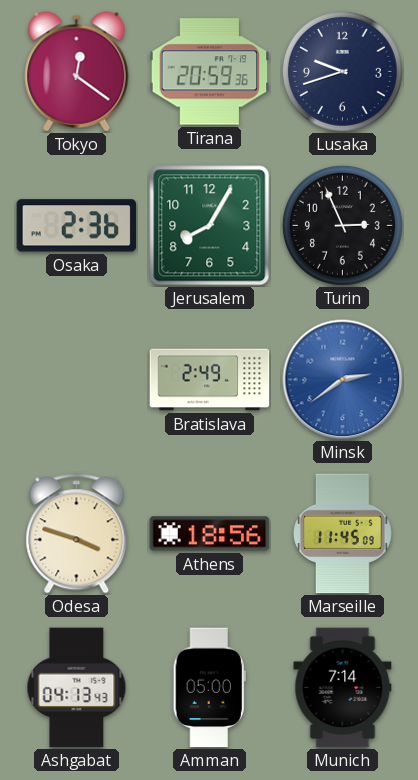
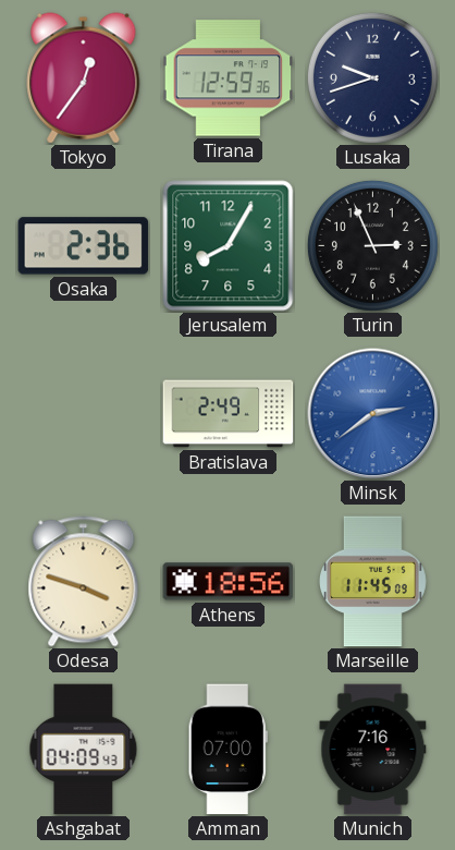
Tokyo: 12:21 -> 12:36
Tirana: 20:59 -> 12:59
Ashgabat: 04:13 -> 04:09
Amman: 05:00 -> 07:00
Munich: 7:14 -> 7:16
